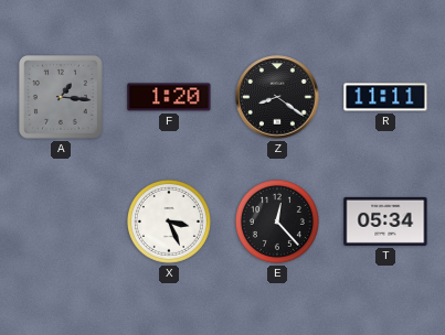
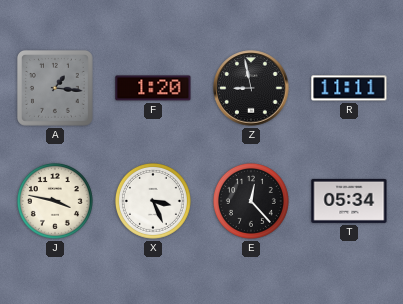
Z: 8:21 -> 8:58
J: none -> 3:47
